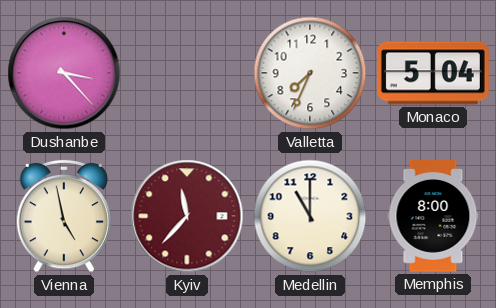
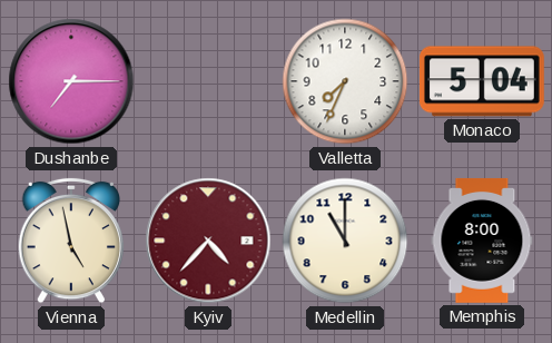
Dushanbe: 3:23 -> 7:15
Kyiv: 11:37 -> 4:37
